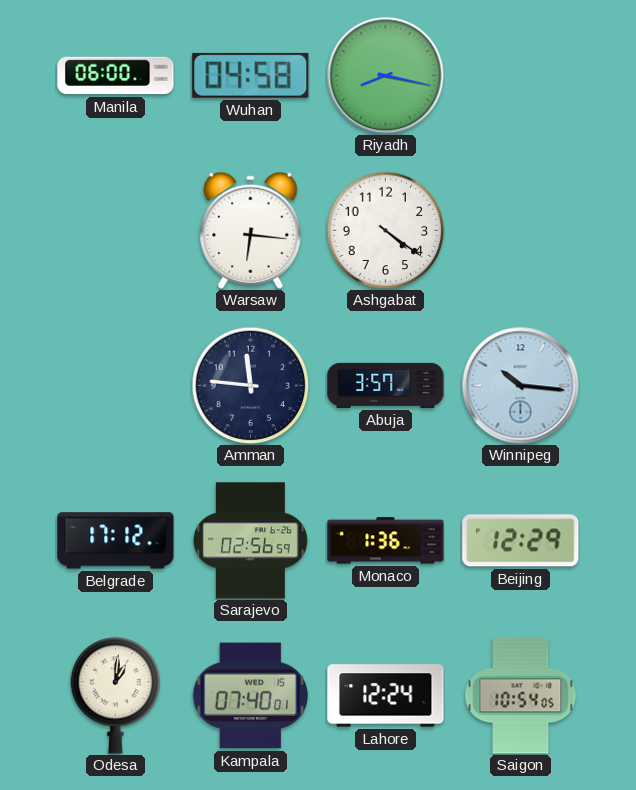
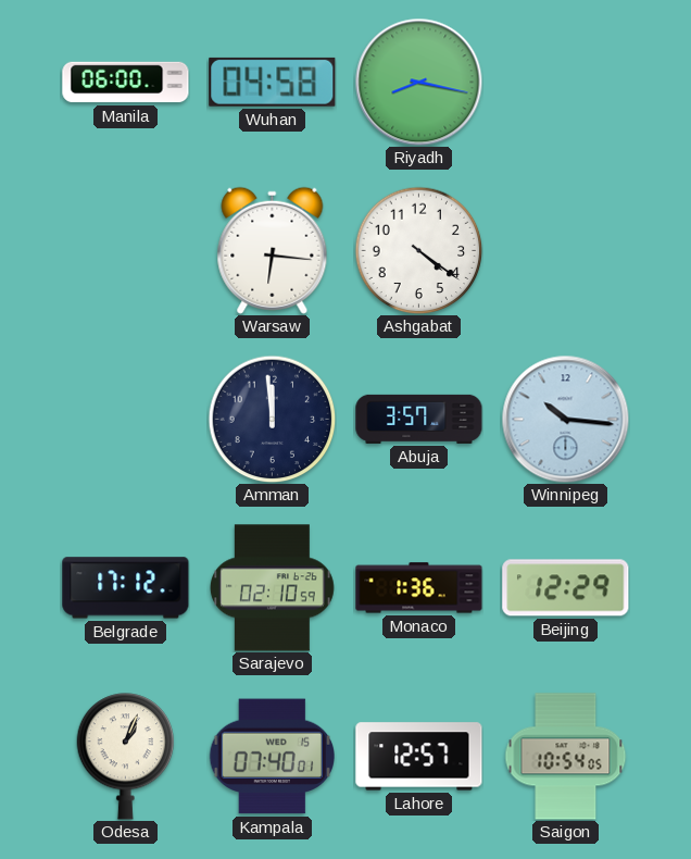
Amman: 11:46 -> 11:59
Sarajevo: 02:56 -> 02:10
Odesa: 1:01 -> 1:04
Lahore: 12:24 -> 12:57
